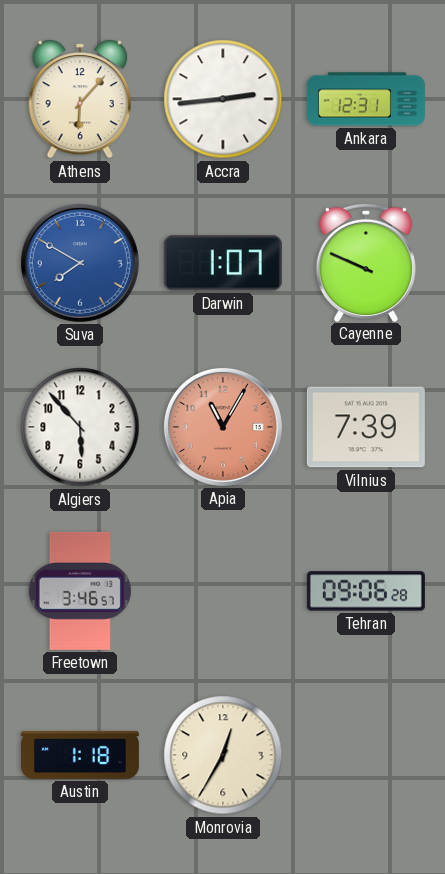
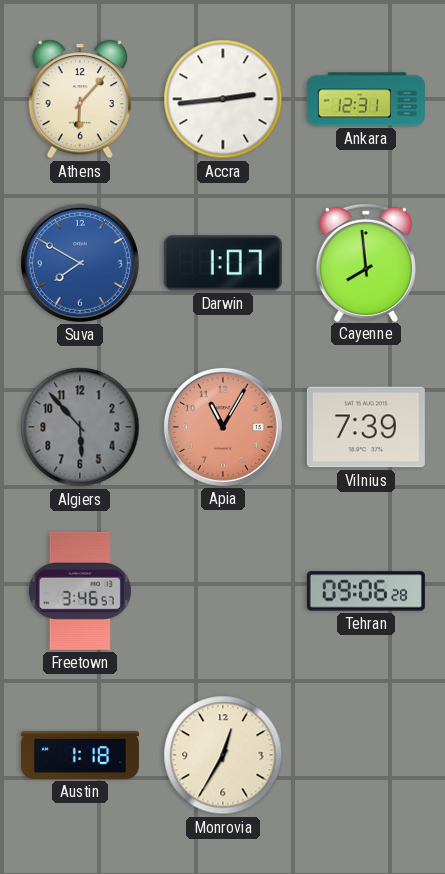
Cayenne: 9:49 -> 7:59
Algiers dial: white -> grey
